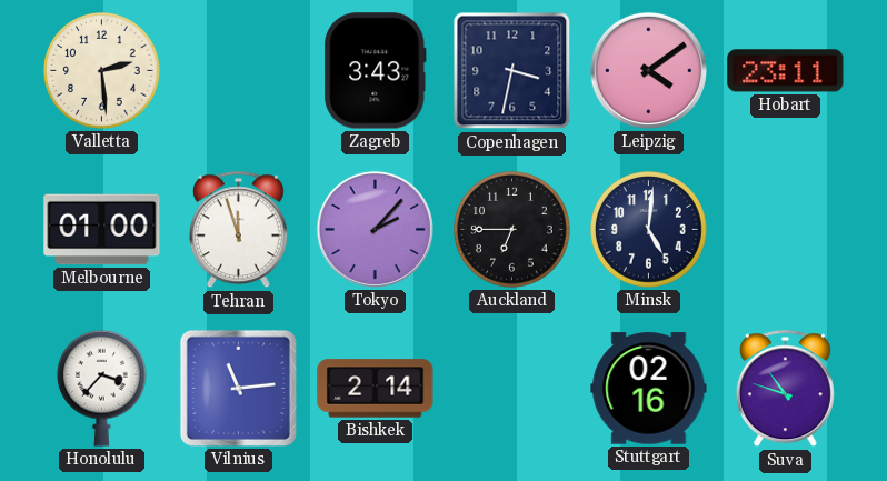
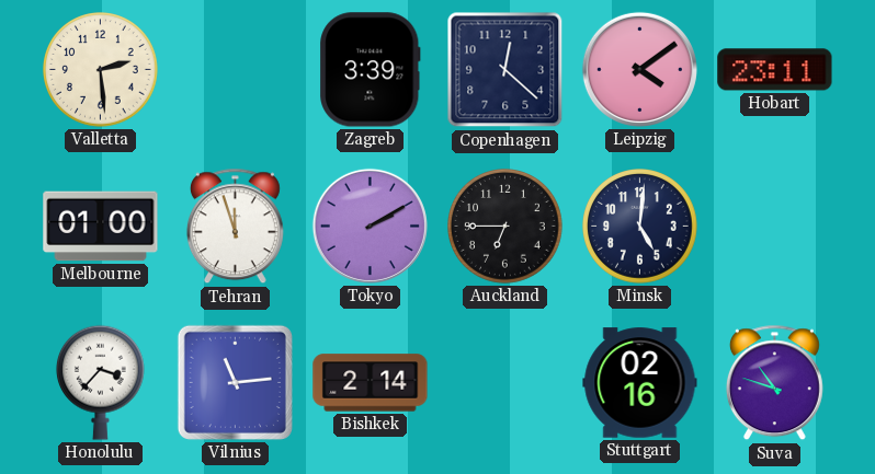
Zagreb: 3:43 -> 3:39
Copenhagen: 3:32 -> 12:22
Tokyo: 2:07 -> 2:10
